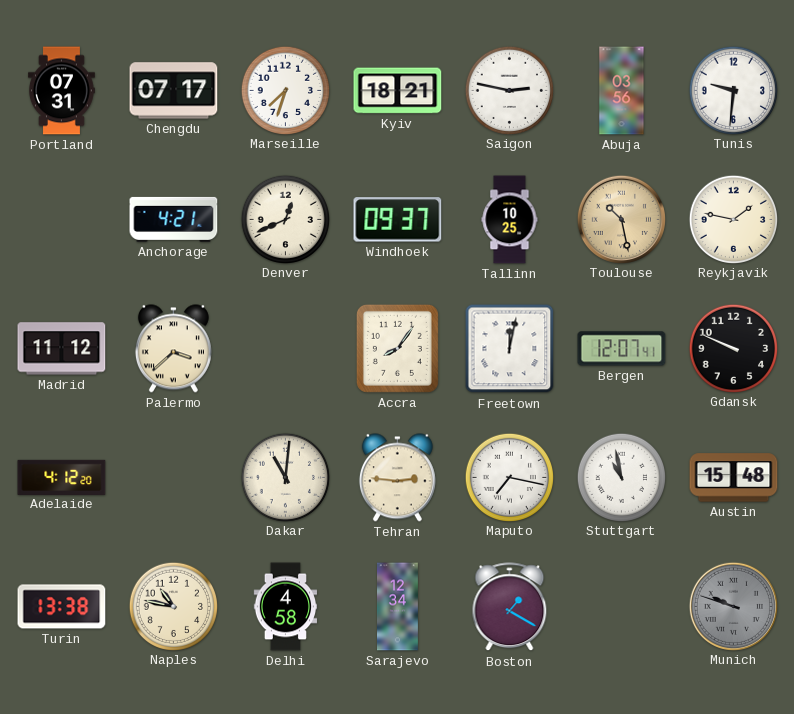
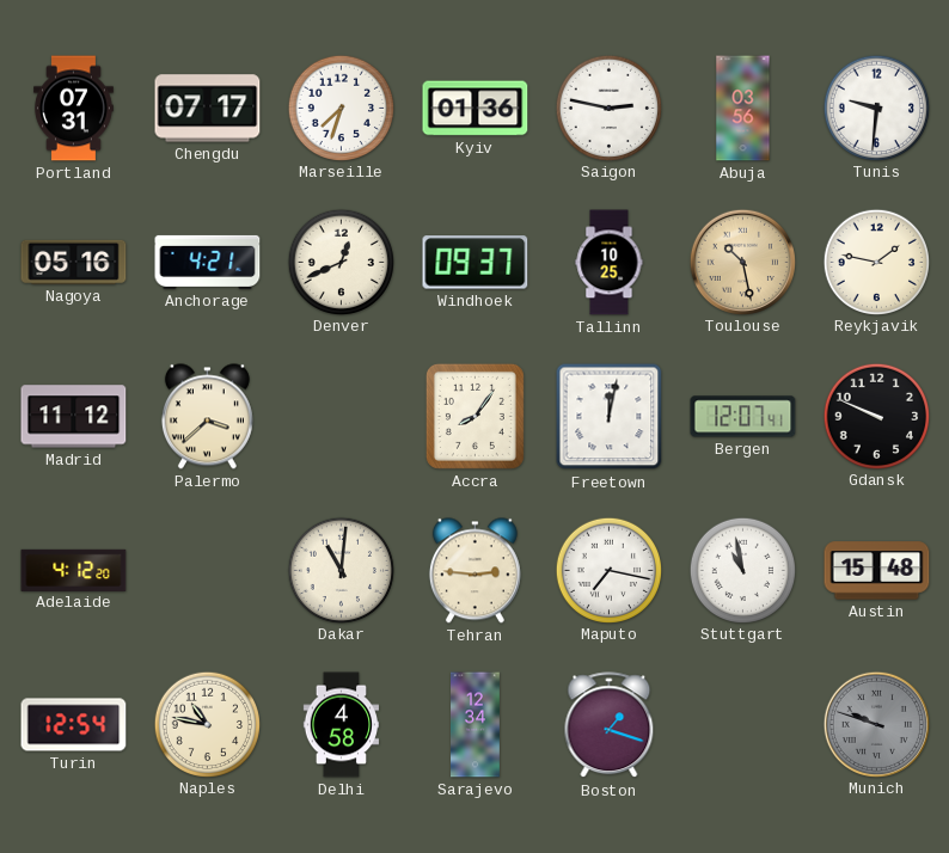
Kyiv: 18:21 -> 01:36
Nagoya: none -> 05:16
Turin: 13:38 -> 12:54
Boston: 1:20 -> 1:18
